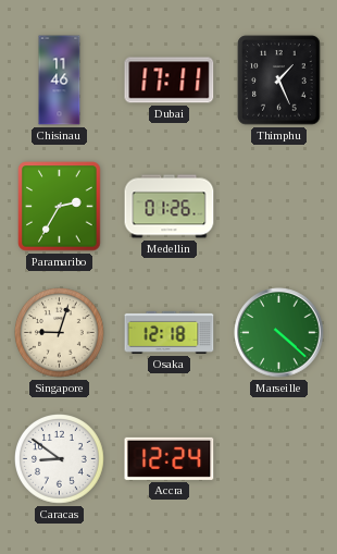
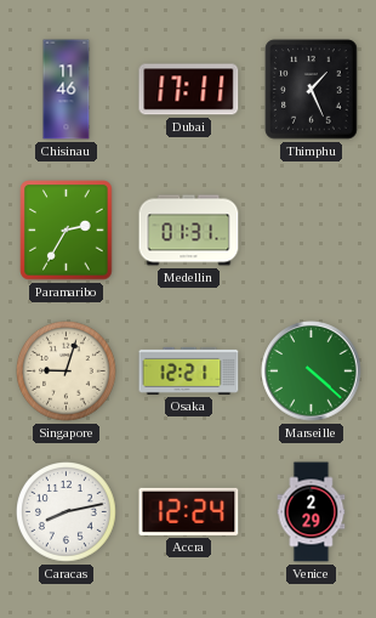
Medellin: 01:26 -> 01:31
Osaka: 12:18 -> 12:21
Caracas: 8:51 -> 8:13
Venice: none -> 2:29
